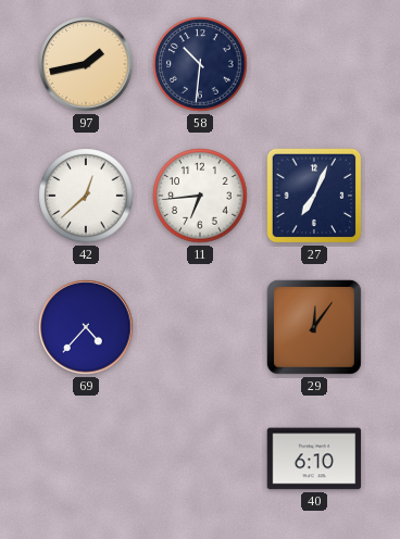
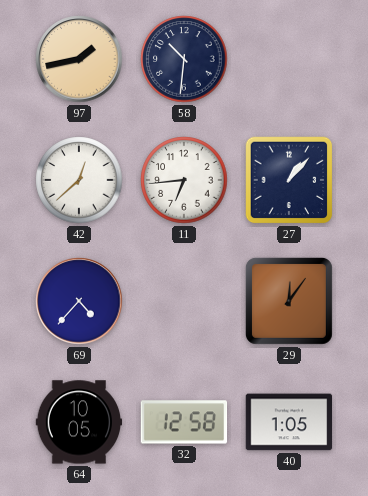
27: 7:04 -> 1:07
64: none -> 10:05
32: none -> 12:58
40: 6:10 -> 1:05
